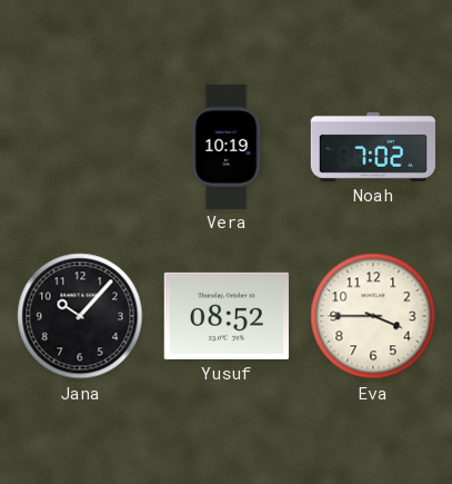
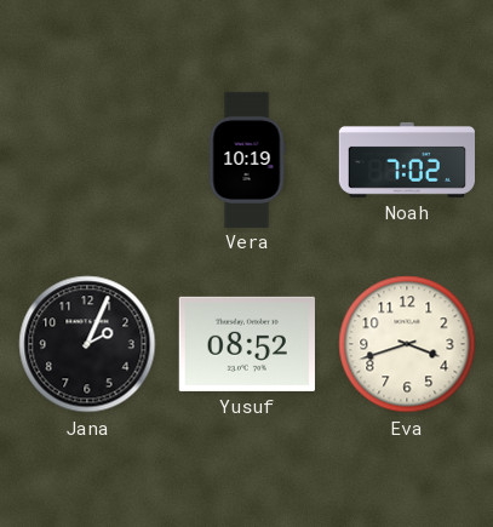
Jana: 10:07 -> 2:04
Eva: 3:45 -> 3:42
